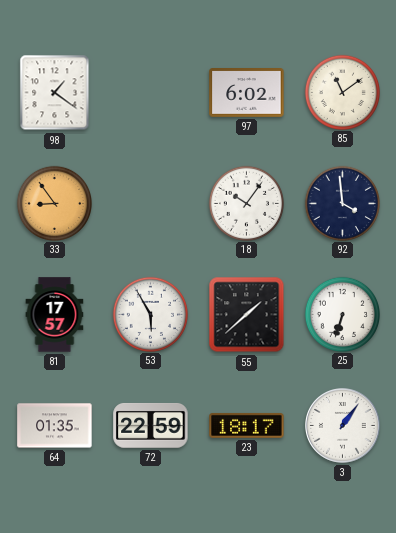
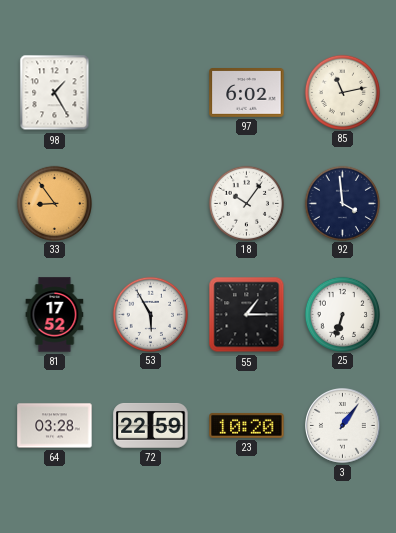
98: 1:21 -> 1:25
85: 11:09 -> 11:13
81: 17:57 -> 17:52
55: 1:38 -> 1:15
64: 01:35 -> 03:28
23: 18:17 -> 10:20
